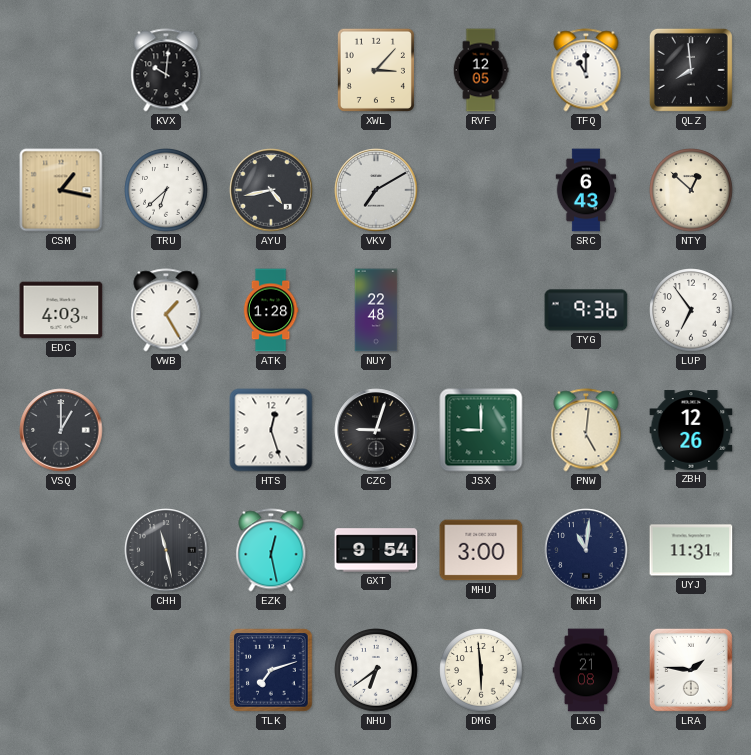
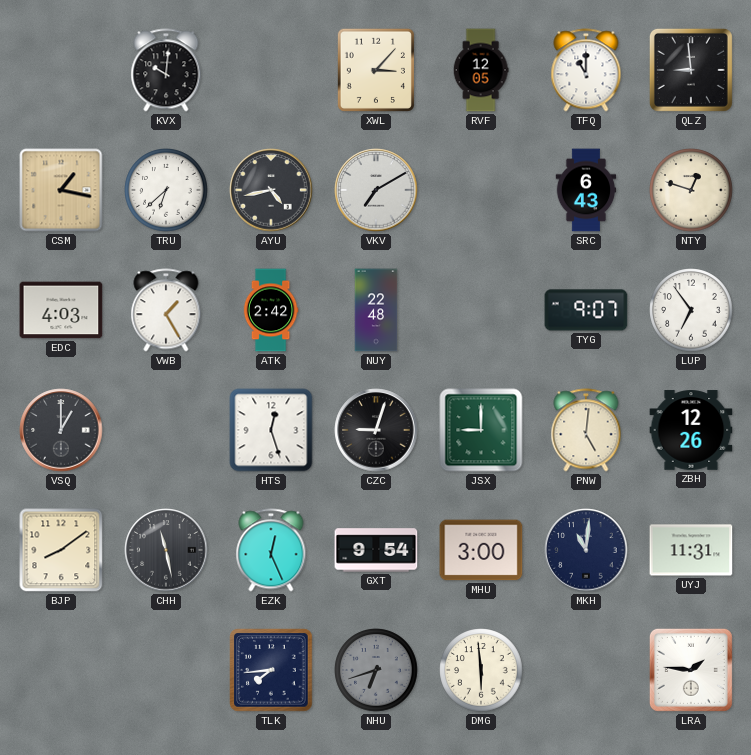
QLZ: 7:59 -> 8:59
NTY: 12:52 -> 12:48
ATK: 1:28 -> 2:42
TYG: 9:36 -> 9:07
BJP: none -> 8:09
EZK: 12:28 -> 12:26
TLK: 7:12 -> 7:44
NHU: 6:39 -> 6:42
NHU dial: white -> grey
LXG: 21:08 -> none
